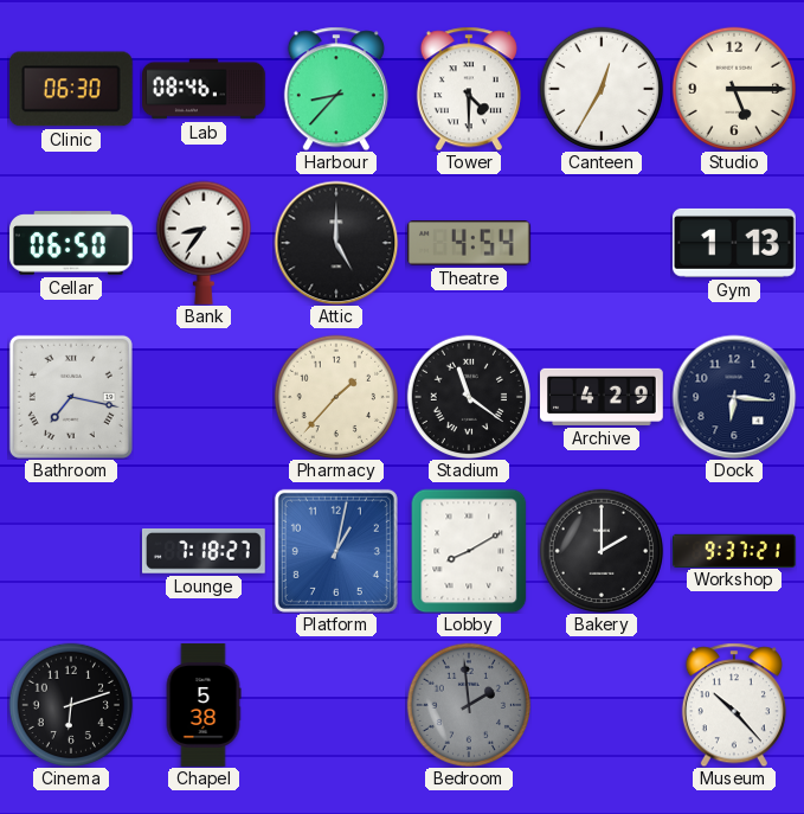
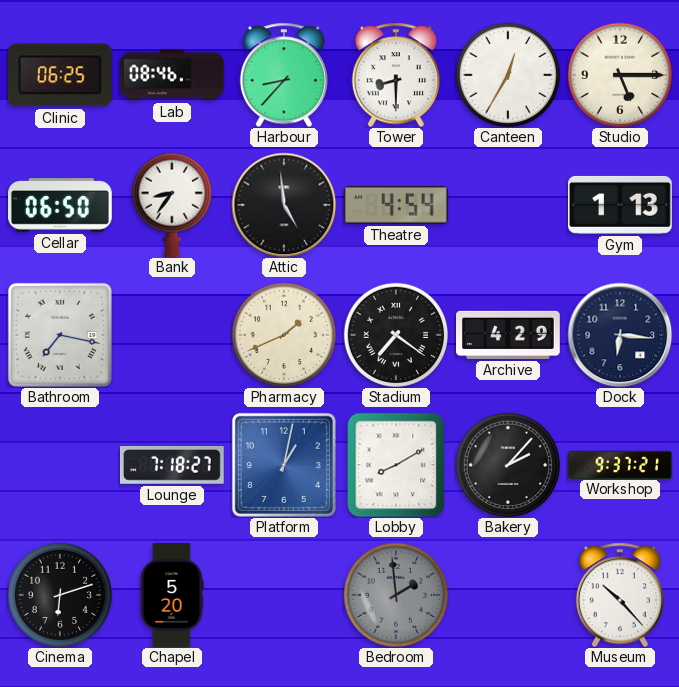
Clinic: 06:30 -> 06:25
Tower: 4:30 -> 8:30
Attic: 5:00 -> 4:59
Pharmacy: 1:37 -> 1:41
Stadium: 11:21 -> 7:21
Bakery: 2:00 -> 2:07
Chapel: 5:38 -> 5:20
